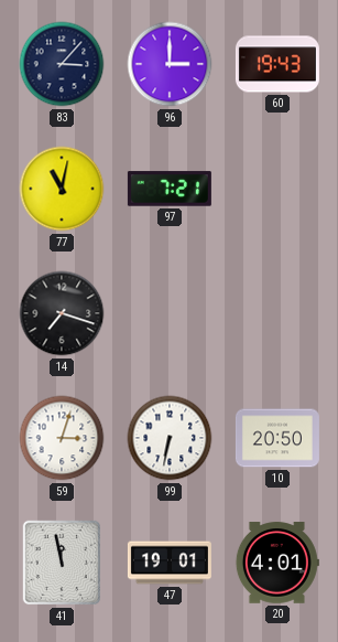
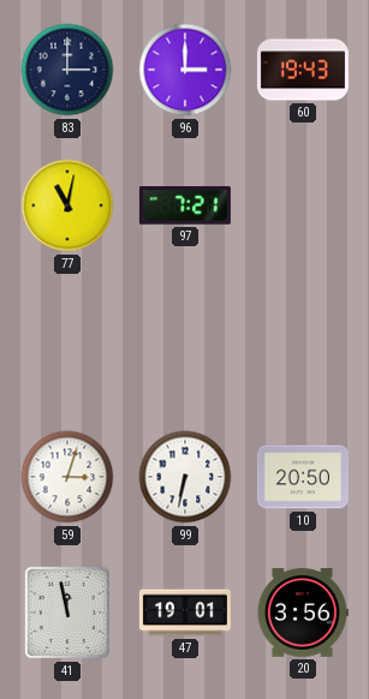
83: 3:07 -> 3:00
14: 7:18 -> none
20: 4:01 -> 3:56
